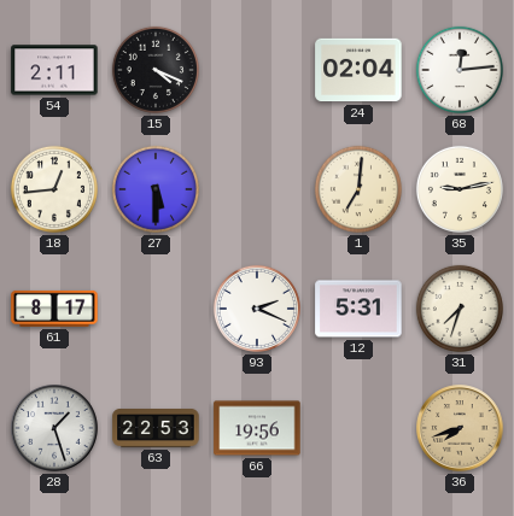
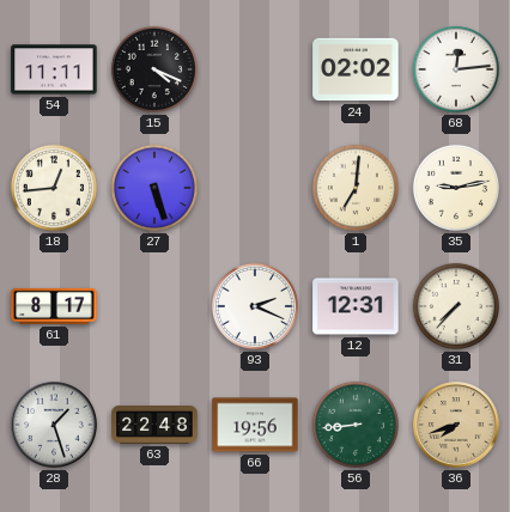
54: 2:11 -> 11:11
24: 02:04 -> 02:02
27: 5:30 -> 5:27
12: 5:31 -> 12:31
31: 7:33 -> 7:37
63: 22:53 -> 22:48
56: none -> 8:44
